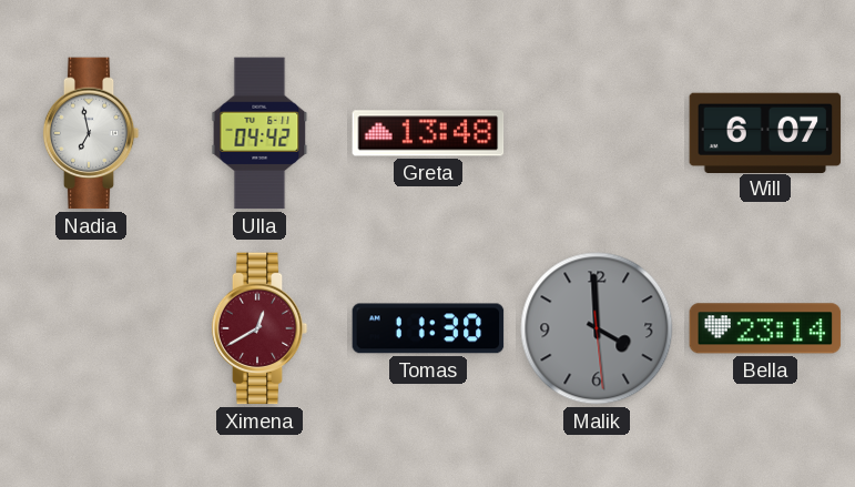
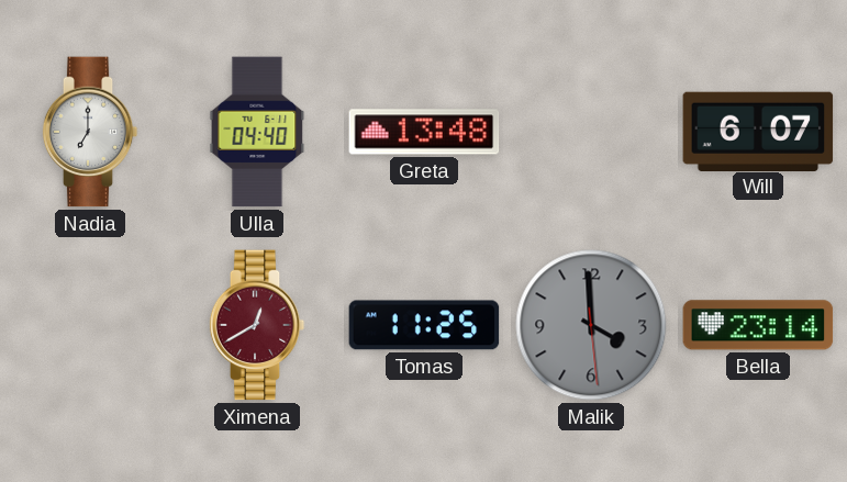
Nadia: 6:58 -> 7:00
Ulla: 04:42 -> 04:40
Tomas: 11:30 -> 11:25
